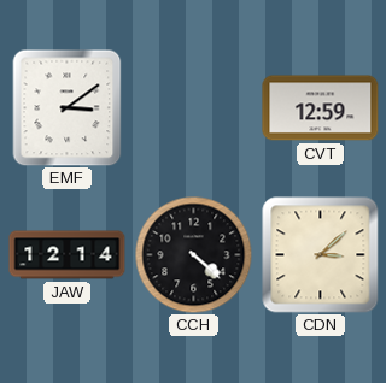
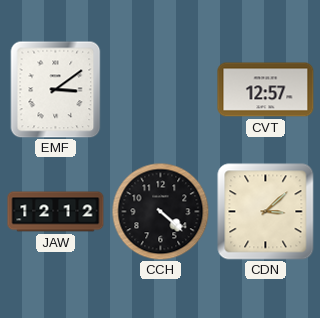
CVT: 12:59 -> 12:57
JAW: 12:14 -> 12:12
